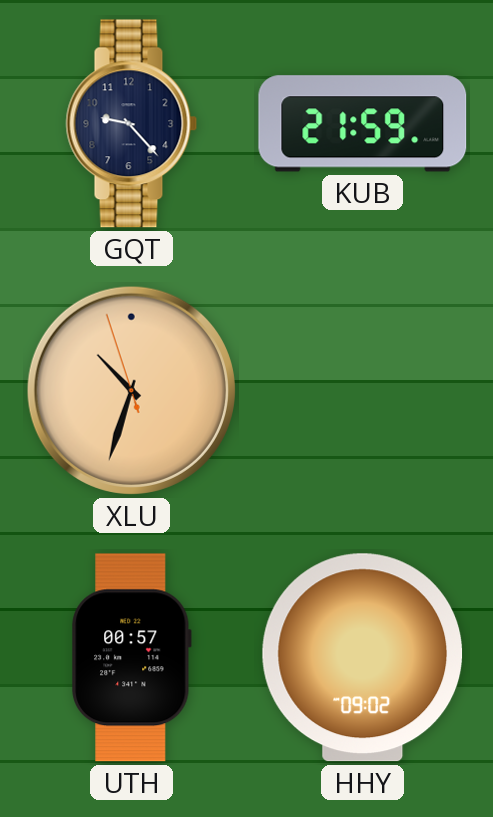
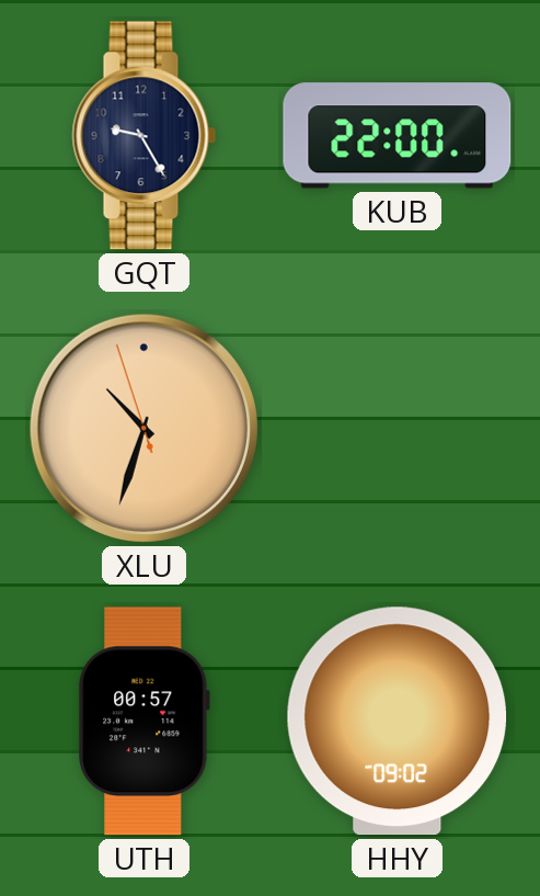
GQT: 9:23 -> 9:25
KUB: 21:59 -> 22:00
